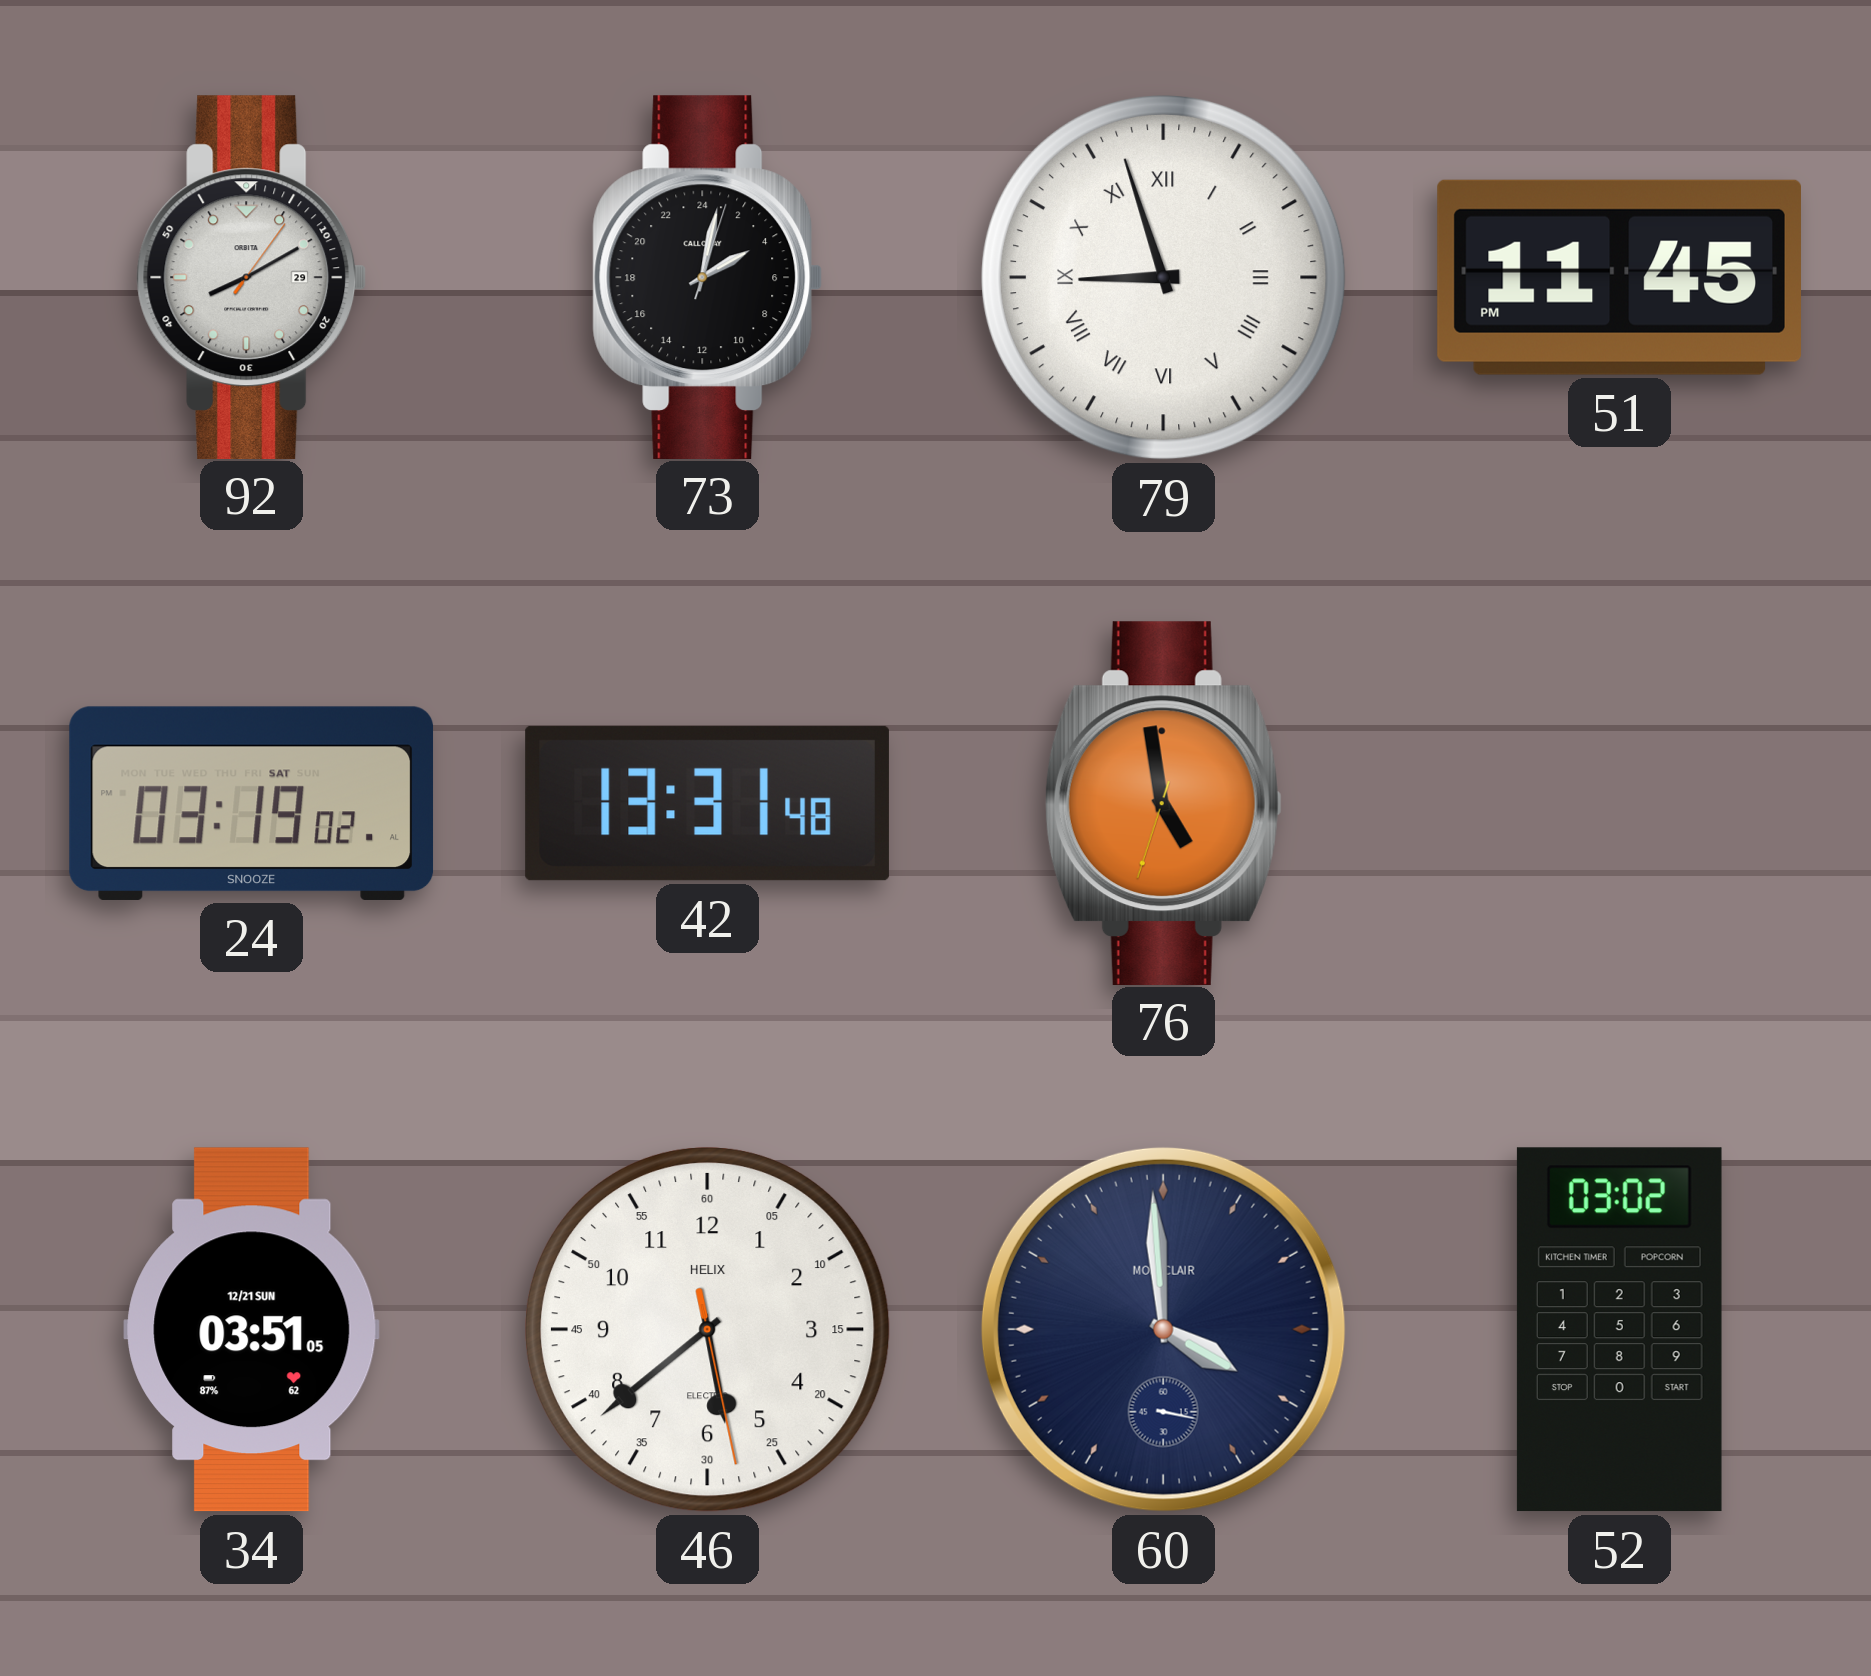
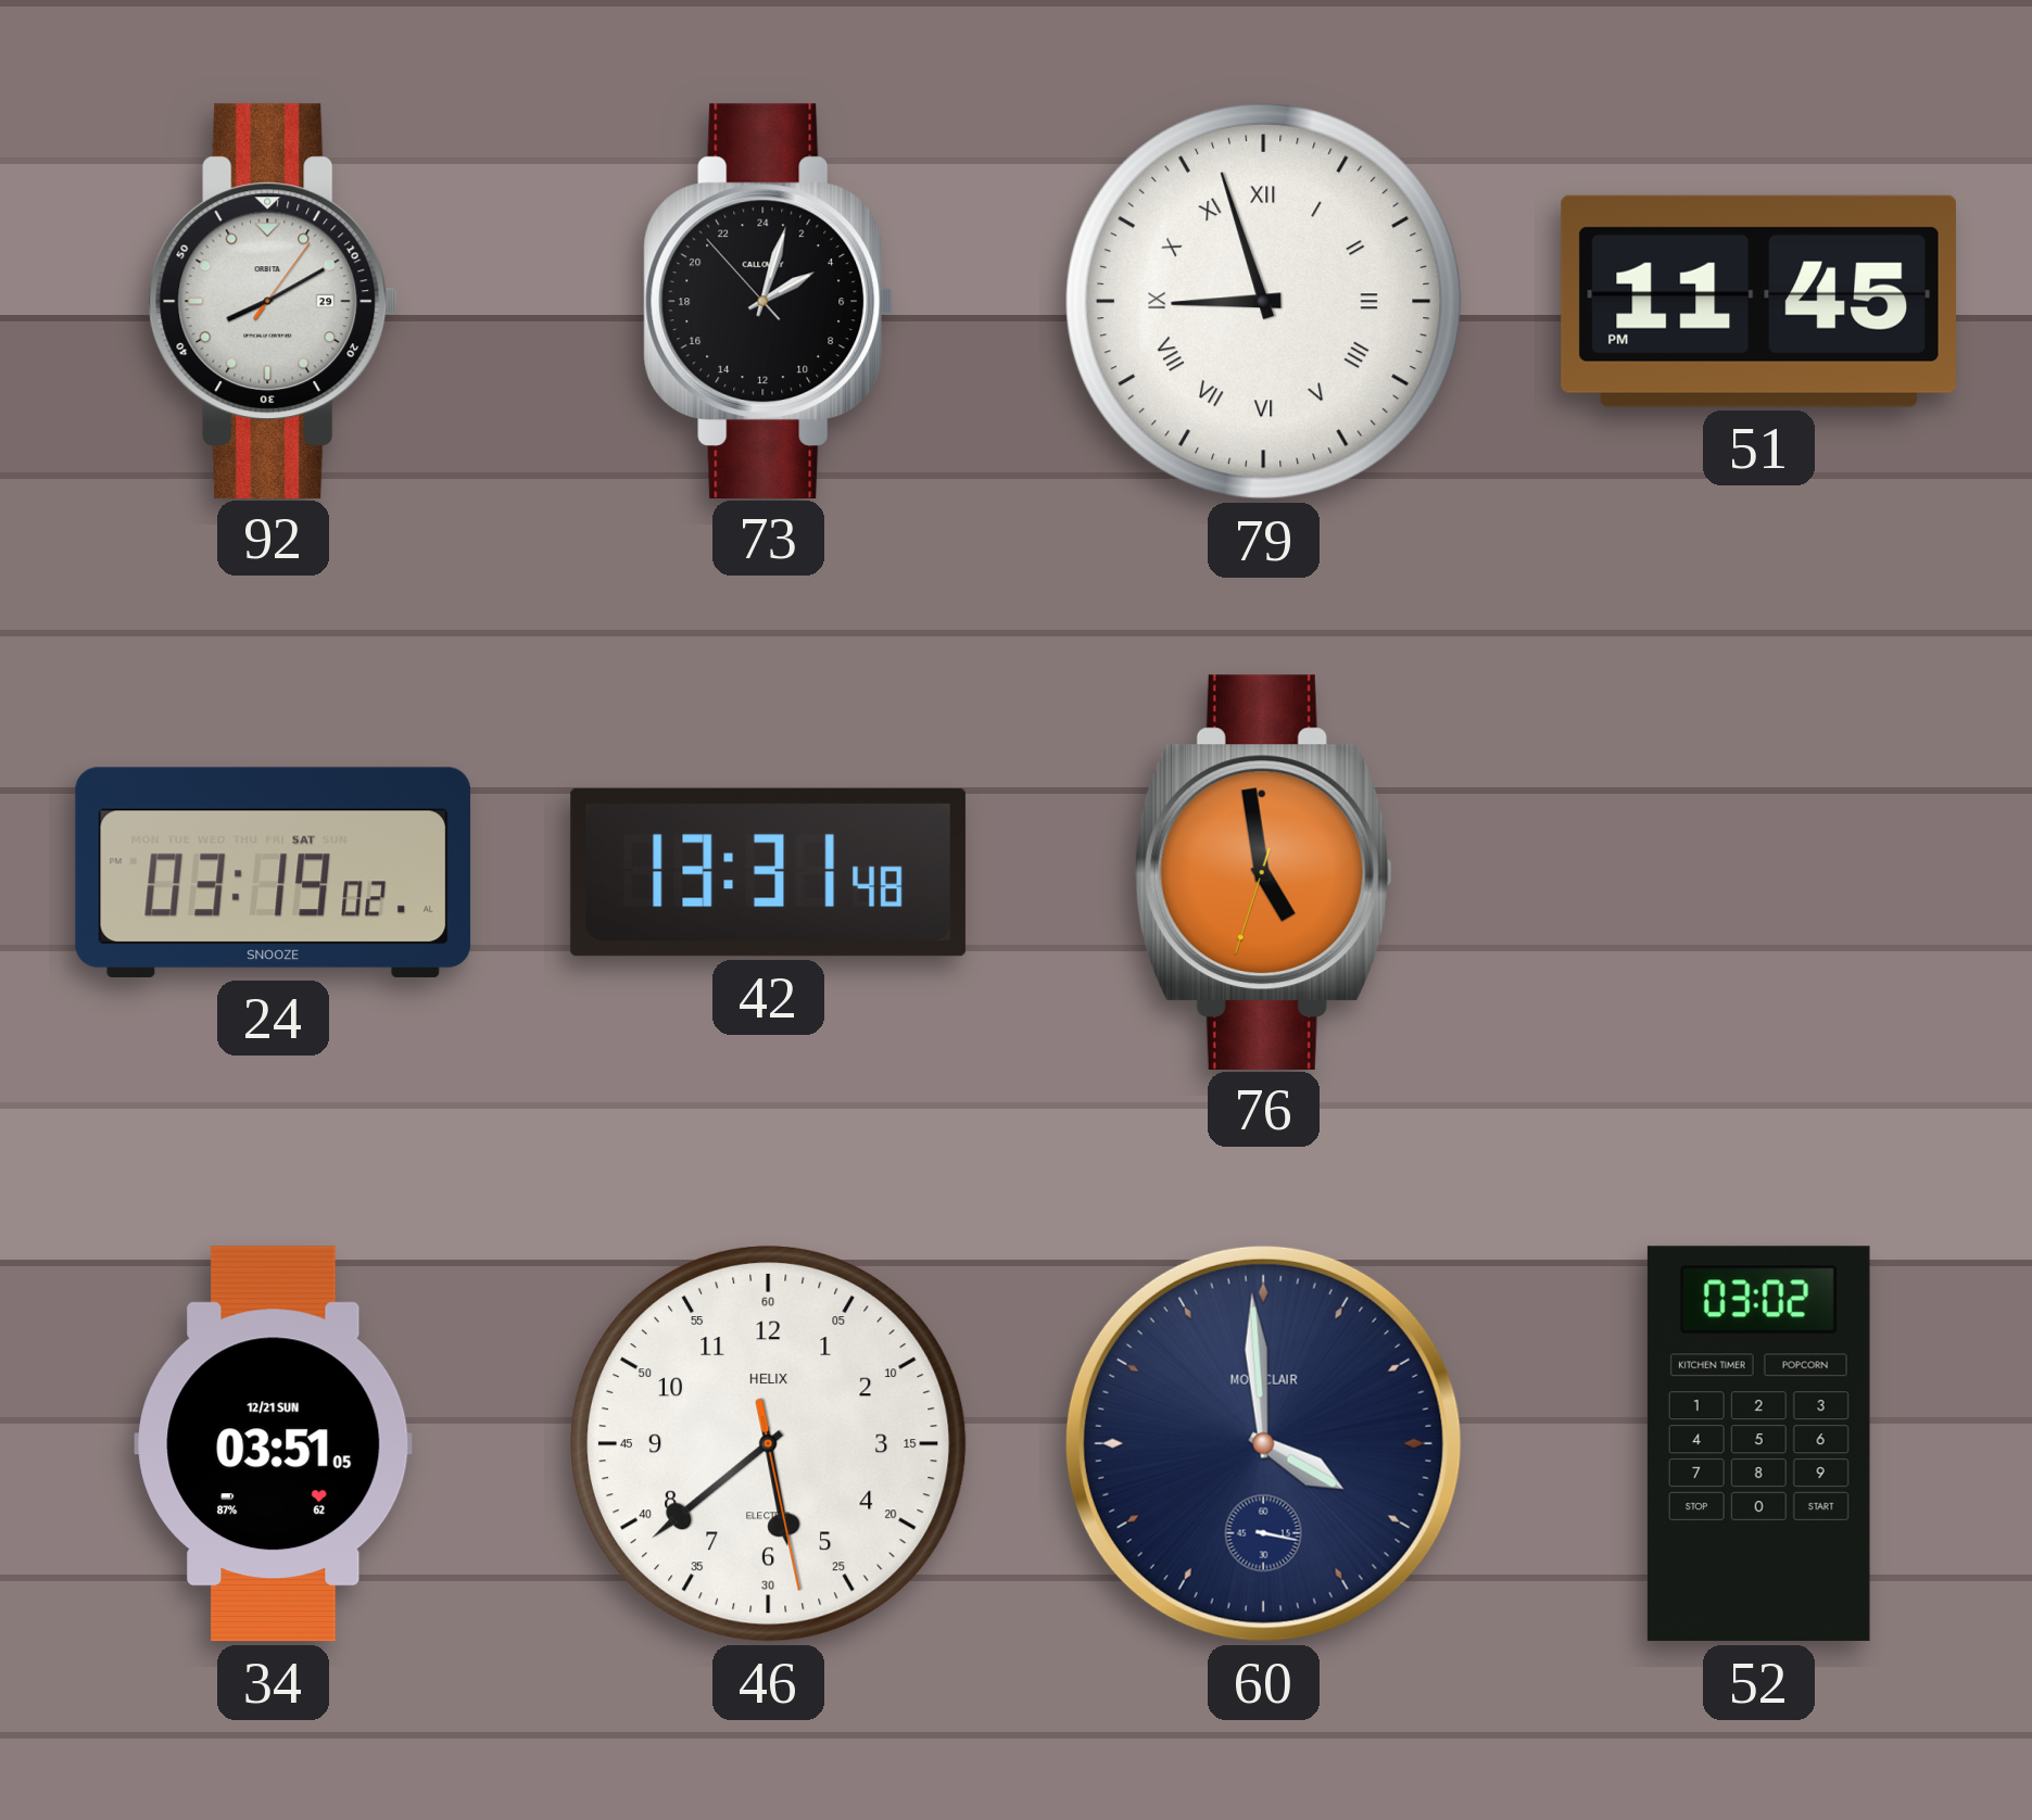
73: 4:02:03 -> 4:02:53
